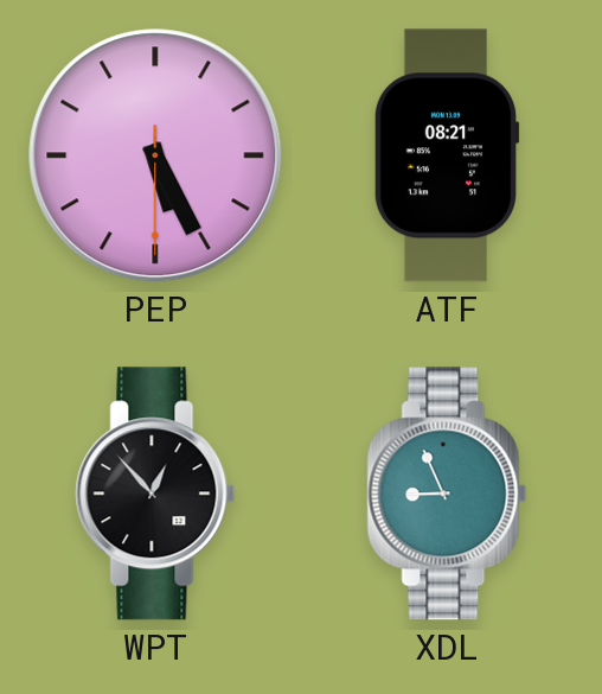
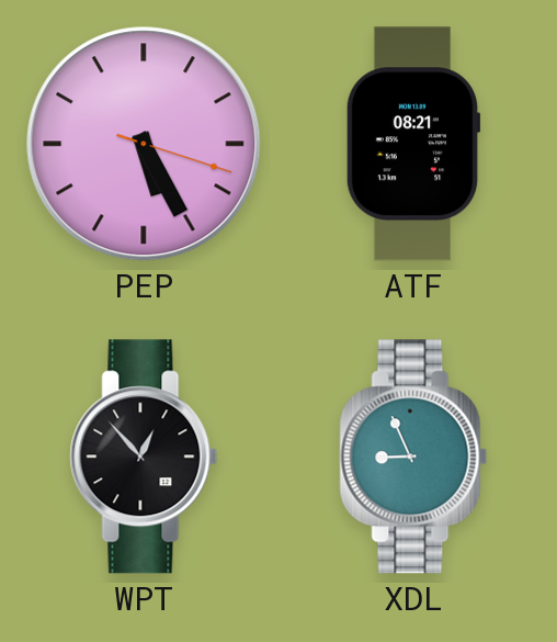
PEP: 5:25:30 -> 5:25:18
